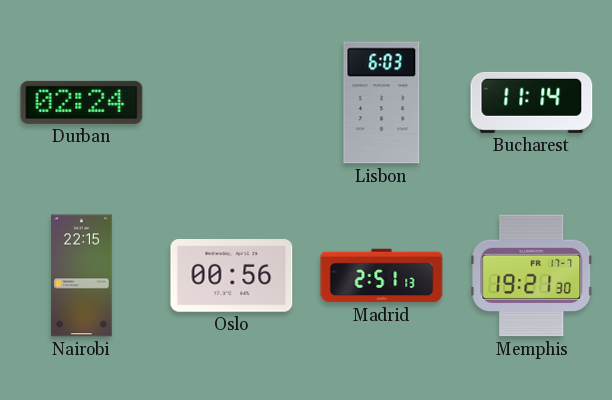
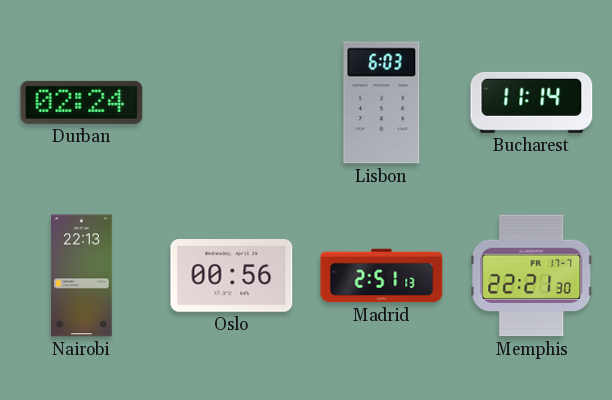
Nairobi: 22:15 -> 22:13
Memphis: 19:21 -> 22:21
